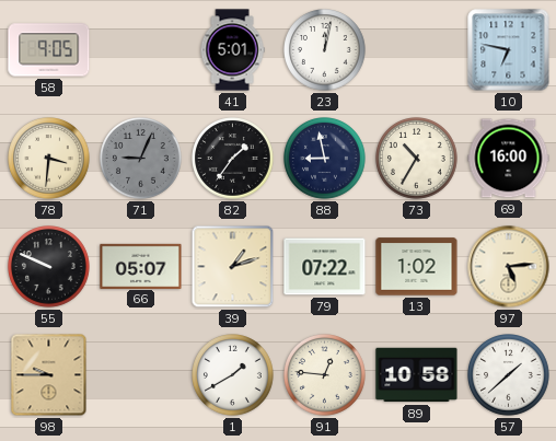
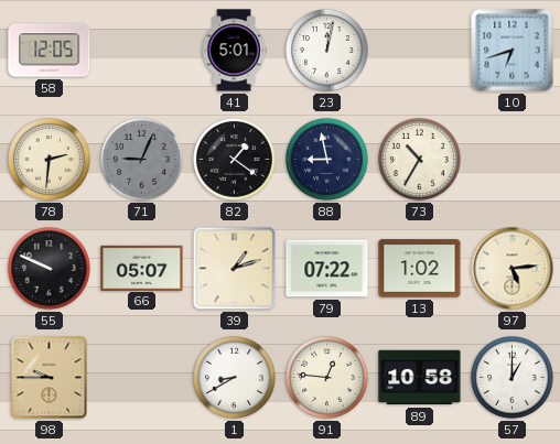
58: 9:05 -> 12:05
10: 6:47 -> 6:42
78: 3:31 -> 2:31
82: 1:36 -> 1:21
69: 16:00 -> none
1: 1:40 -> 8:40
57: 1:38 -> 1:00
